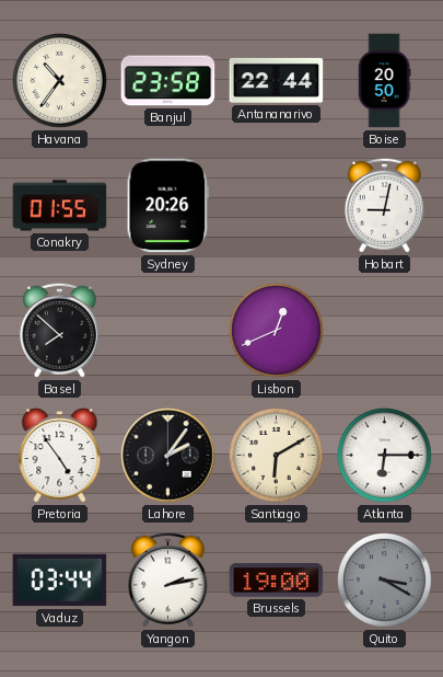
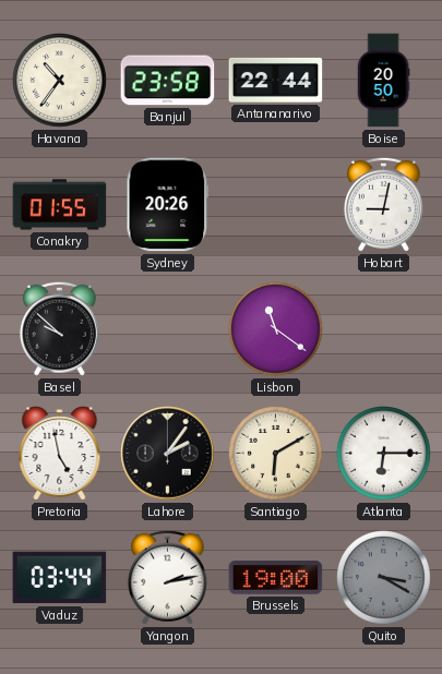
Basel: 7:52 -> 9:52
Lisbon: 12:41 -> 11:21
Pretoria: 4:54 -> 4:58
